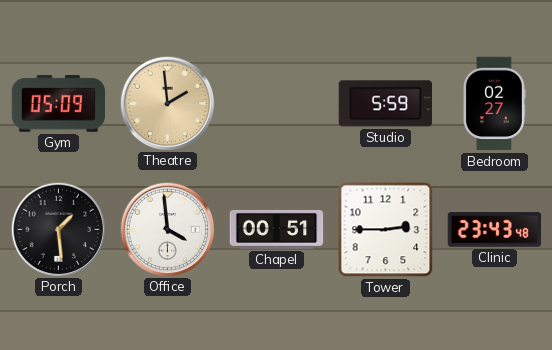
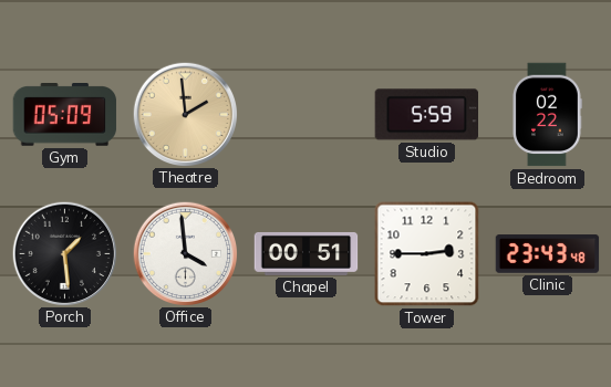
Bedroom: 02:27 -> 02:22
